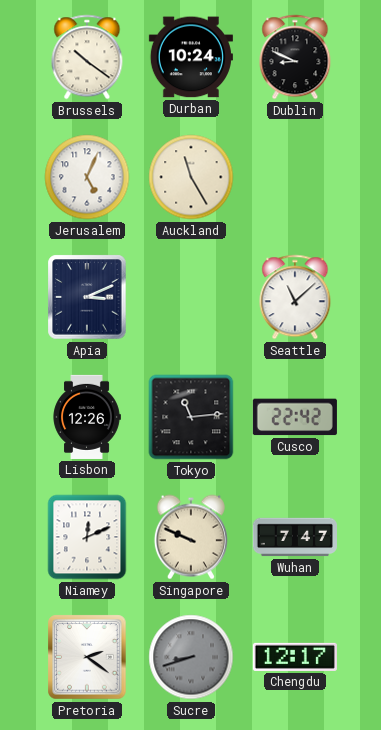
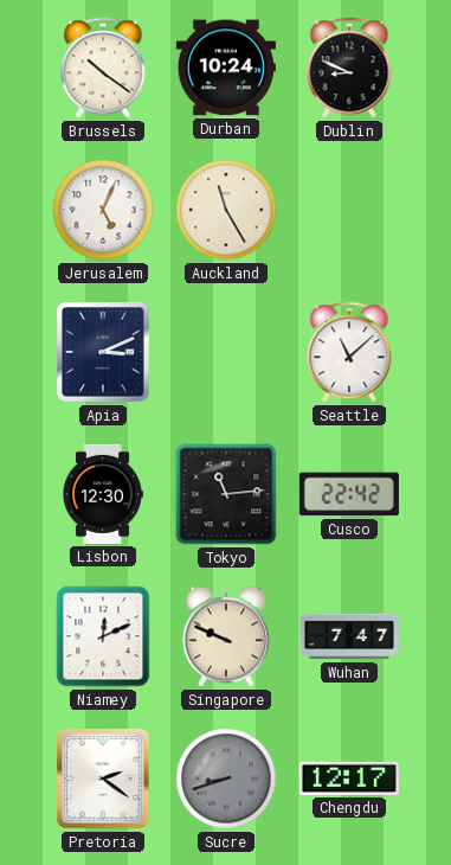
Lisbon: 12:26 -> 12:30
